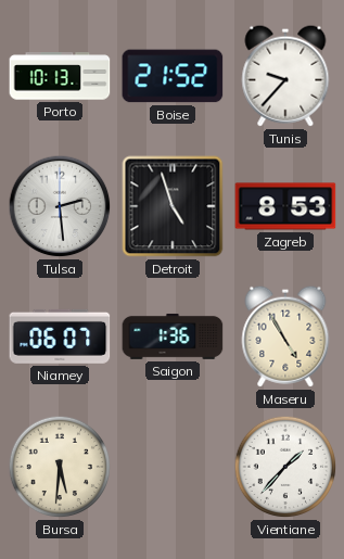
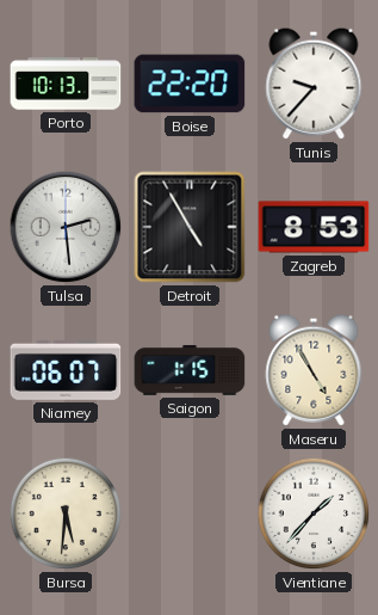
Boise: 21:52 -> 22:20
Detroit: 4:57 -> 4:55
Saigon: 1:36 -> 1:15
